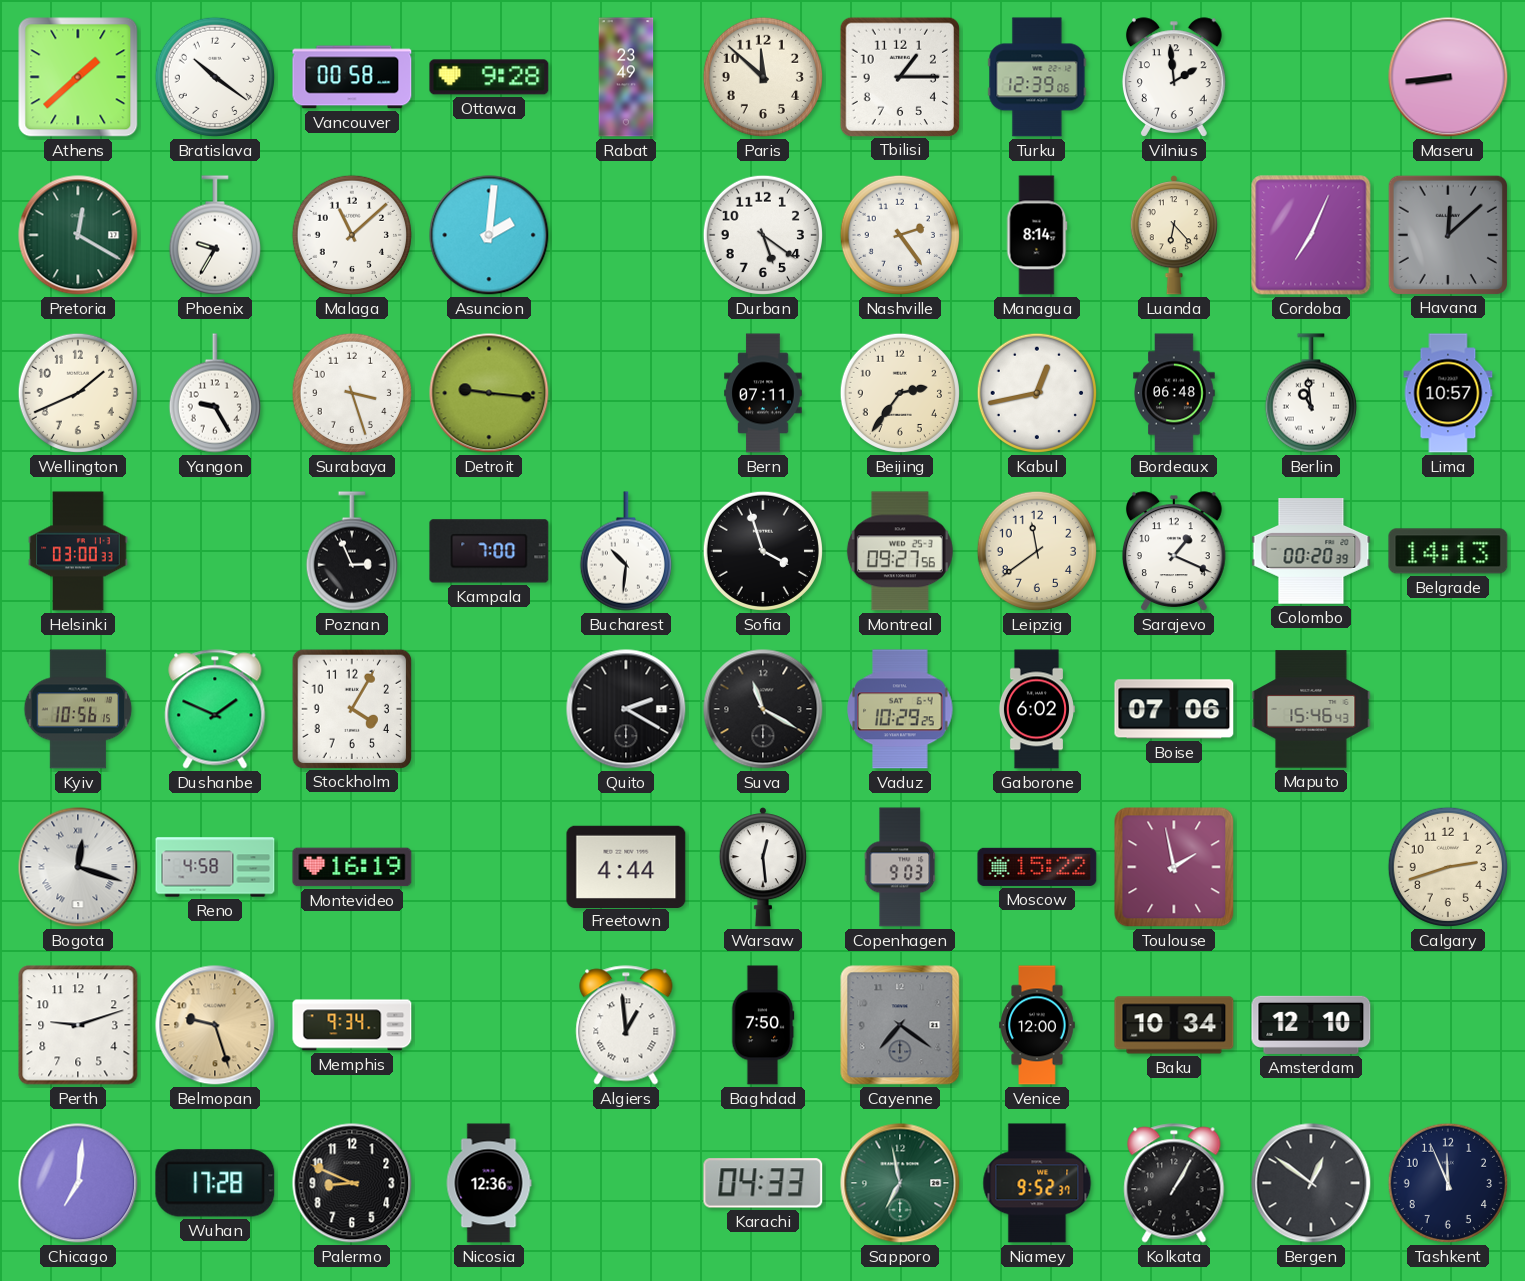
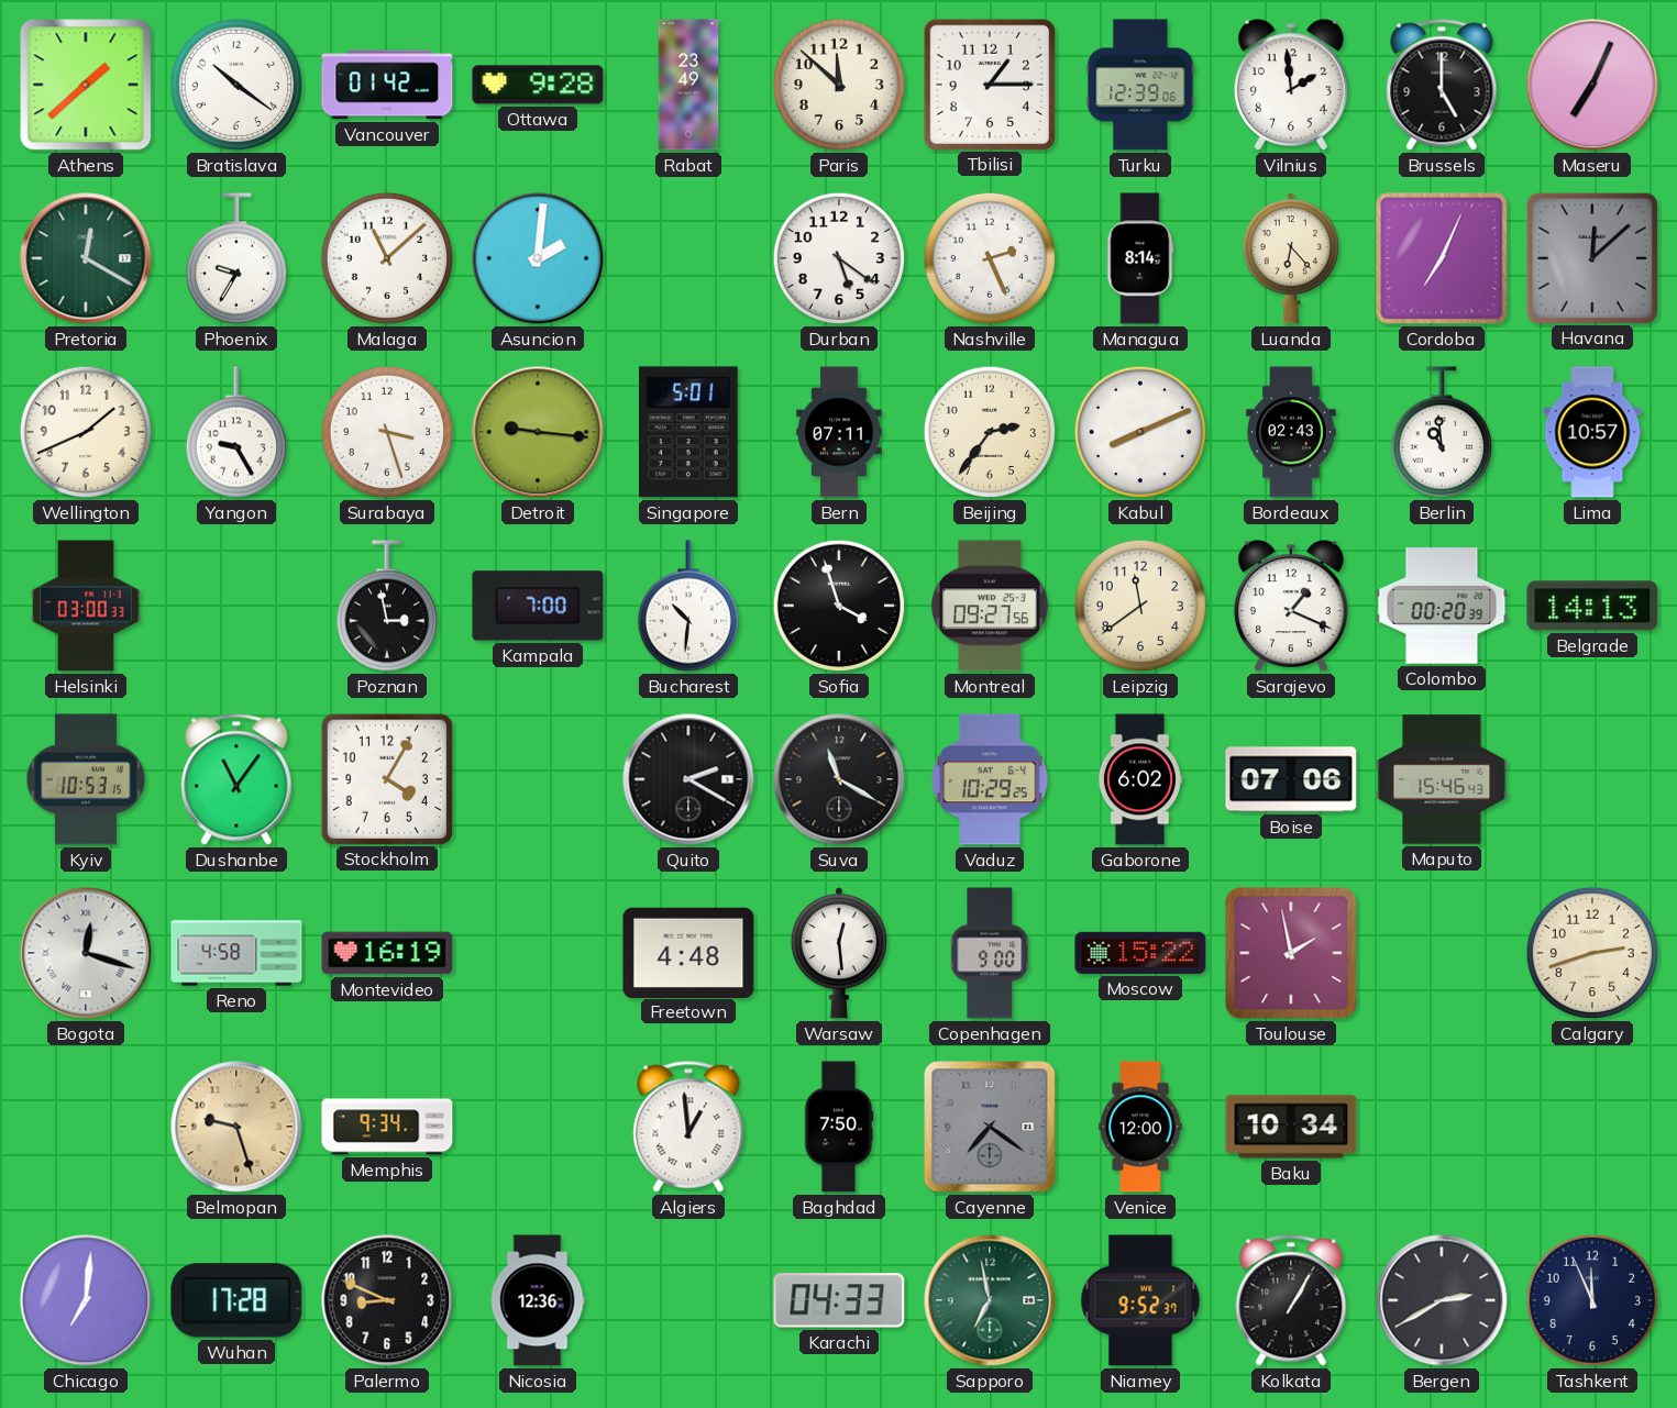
Vancouver: 00:58 -> 01:42
Brussels: none -> 5:00
Maseru: 8:44 -> 7:04
Nashville: 2:24 -> 2:26
Singapore: none -> 5:01
Kabul: 12:43 -> 8:11
Bordeaux: 06:48 -> 02:43
Poznan: 2:56 -> 2:58
Kyiv: 10:56 -> 10:53
Dushanbe: 1:49 -> 11:06
Freetown: 4:44 -> 4:48
Copenhagen: 9:03 -> 9:00
Perth: 9:12 -> none
Amsterdam: 12:10 -> none
Bergen: 12:51 -> 2:40
